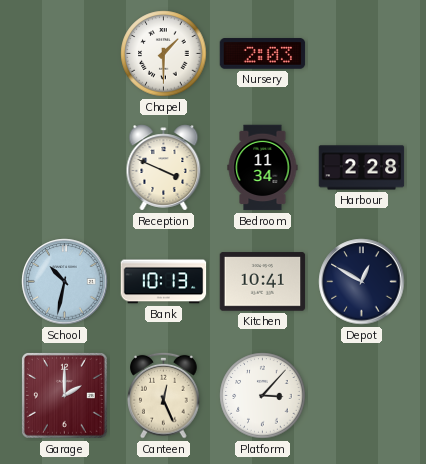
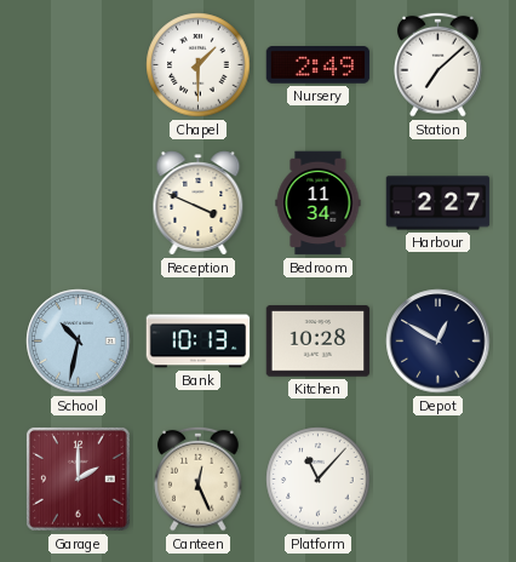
Nursery: 2:03 -> 2:49
Station: none -> 7:08
Harbour: 2:28 -> 2:27
Kitchen: 10:41 -> 10:28
Platform: 3:07 -> 11:07
